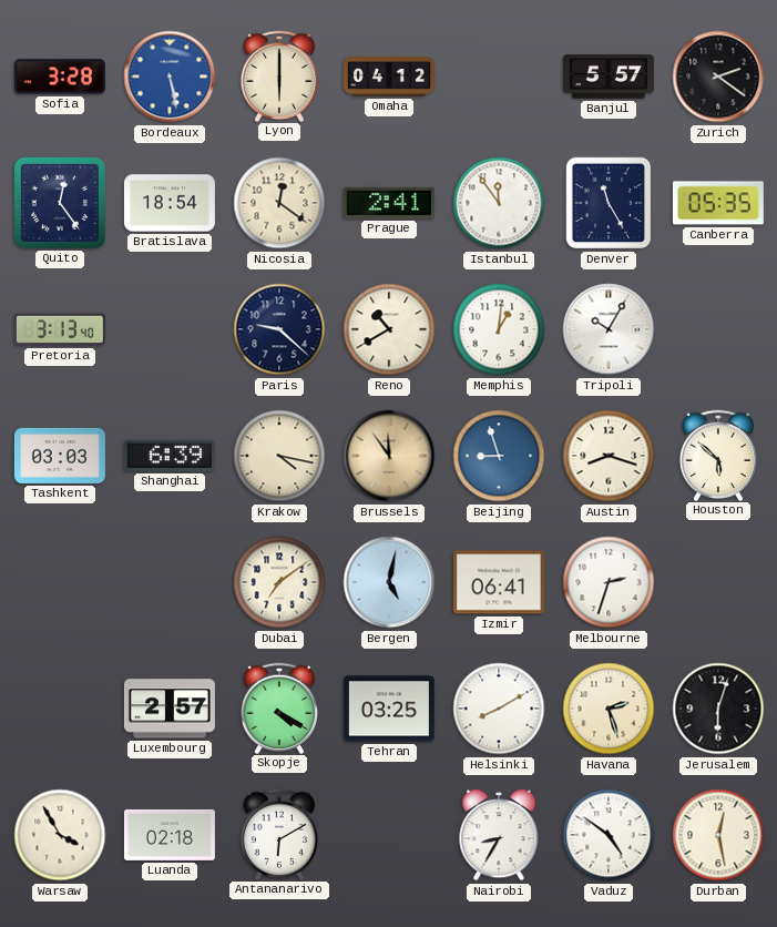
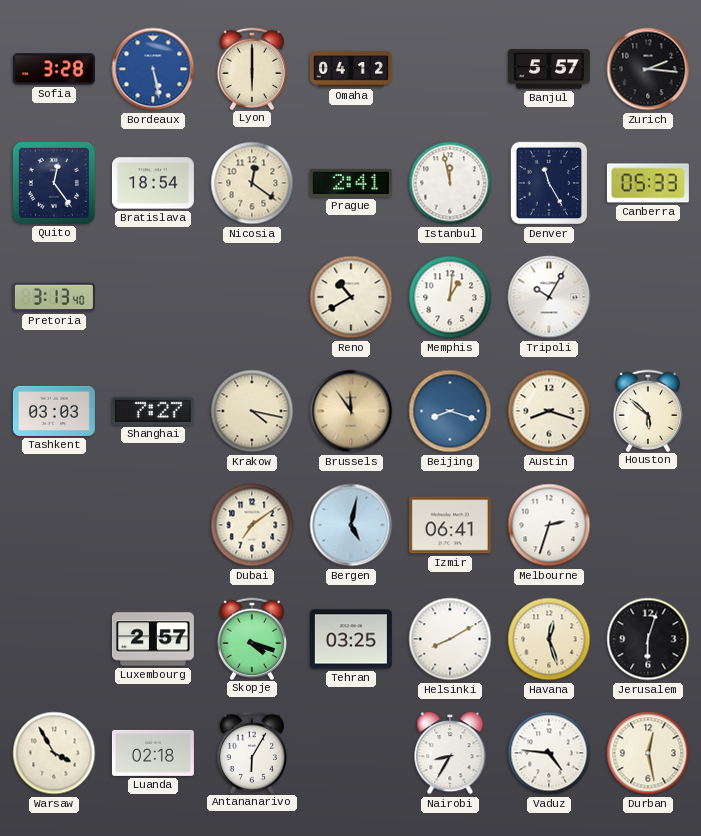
Zurich: 2:21 -> 2:16
Istanbul: 11:54 -> 11:58
Canberra: 05:35 -> 05:33
Paris: 9:22 -> none
Shanghai: 6:39 -> 7:27
Beijing: 8:57 -> 8:18
Skopje: 4:20 -> 4:18
Havana: 2:27 -> 12:27
Antananarivo: 6:10 -> 6:05
Vaduz: 4:51 -> 4:46
